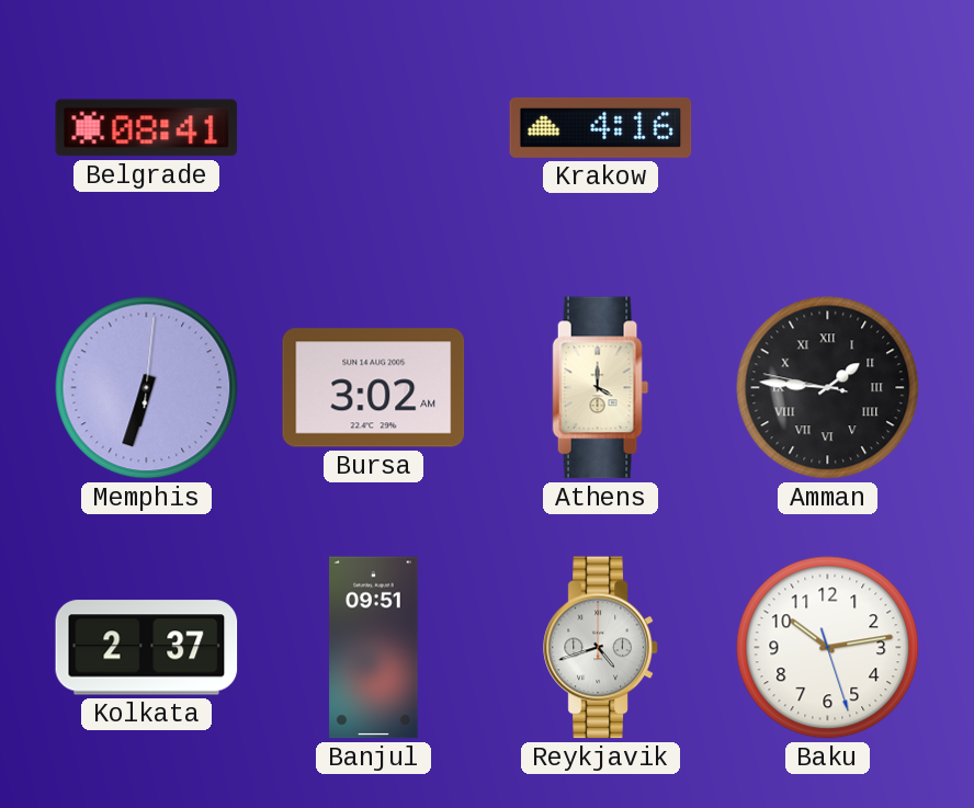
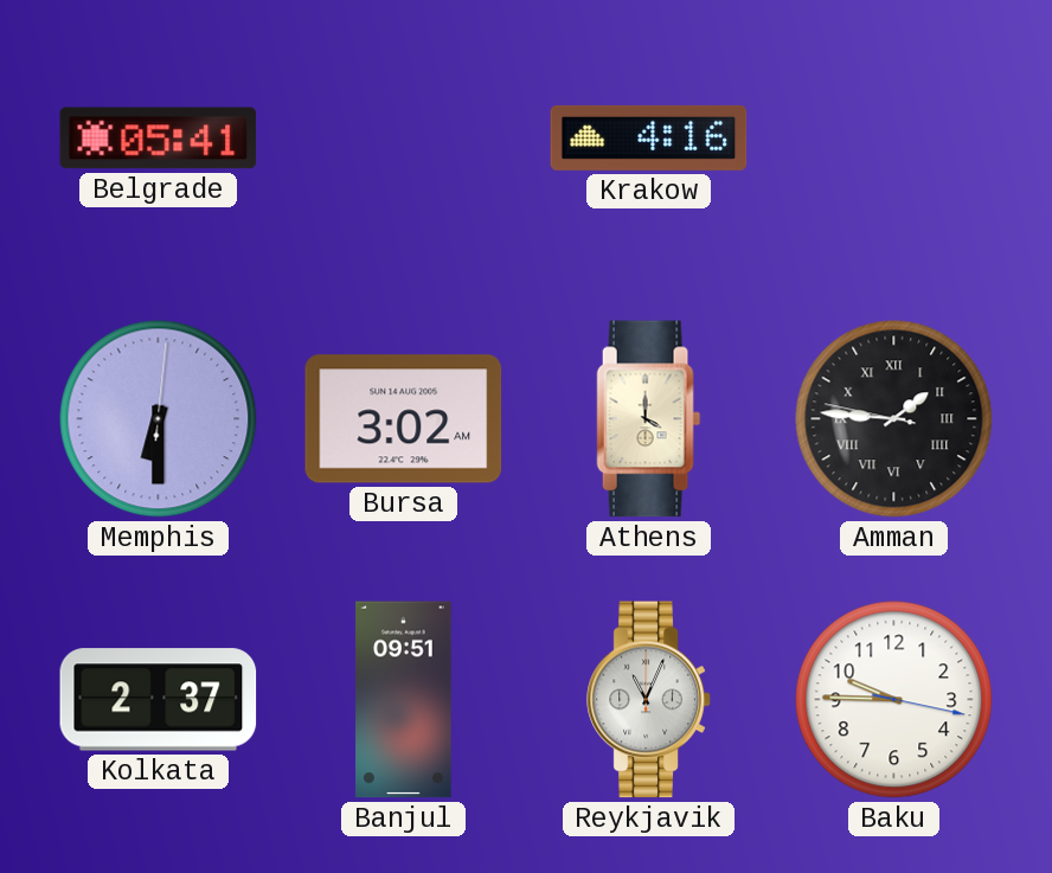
Belgrade: 08:41 -> 05:41
Memphis: 6:33 -> 6:30
Reykjavik: 4:42 -> 11:04
Baku: 10:13 -> 9:45
